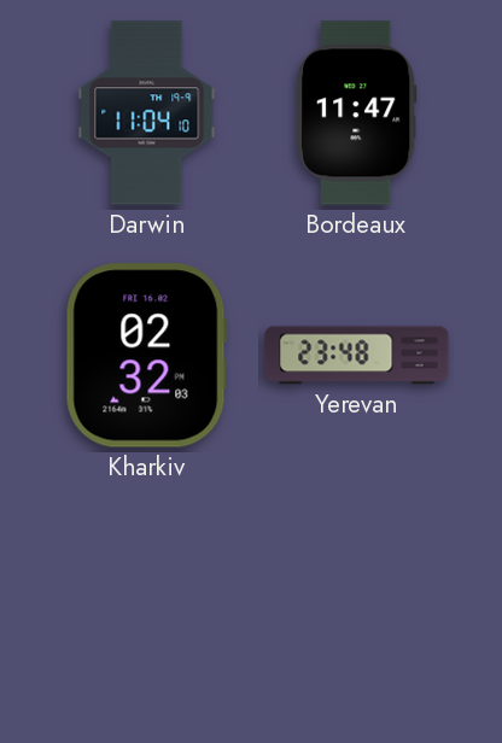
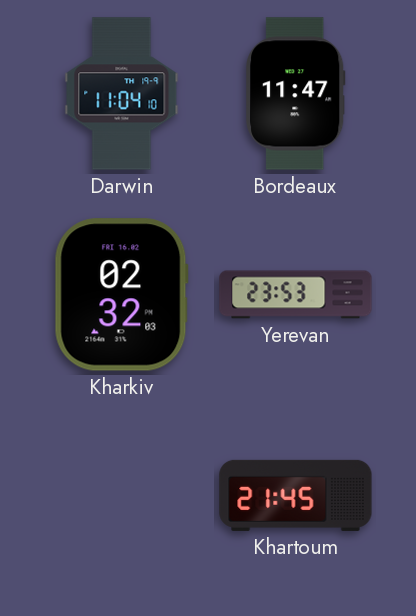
Yerevan: 23:48 -> 23:53
Khartoum: none -> 21:45
